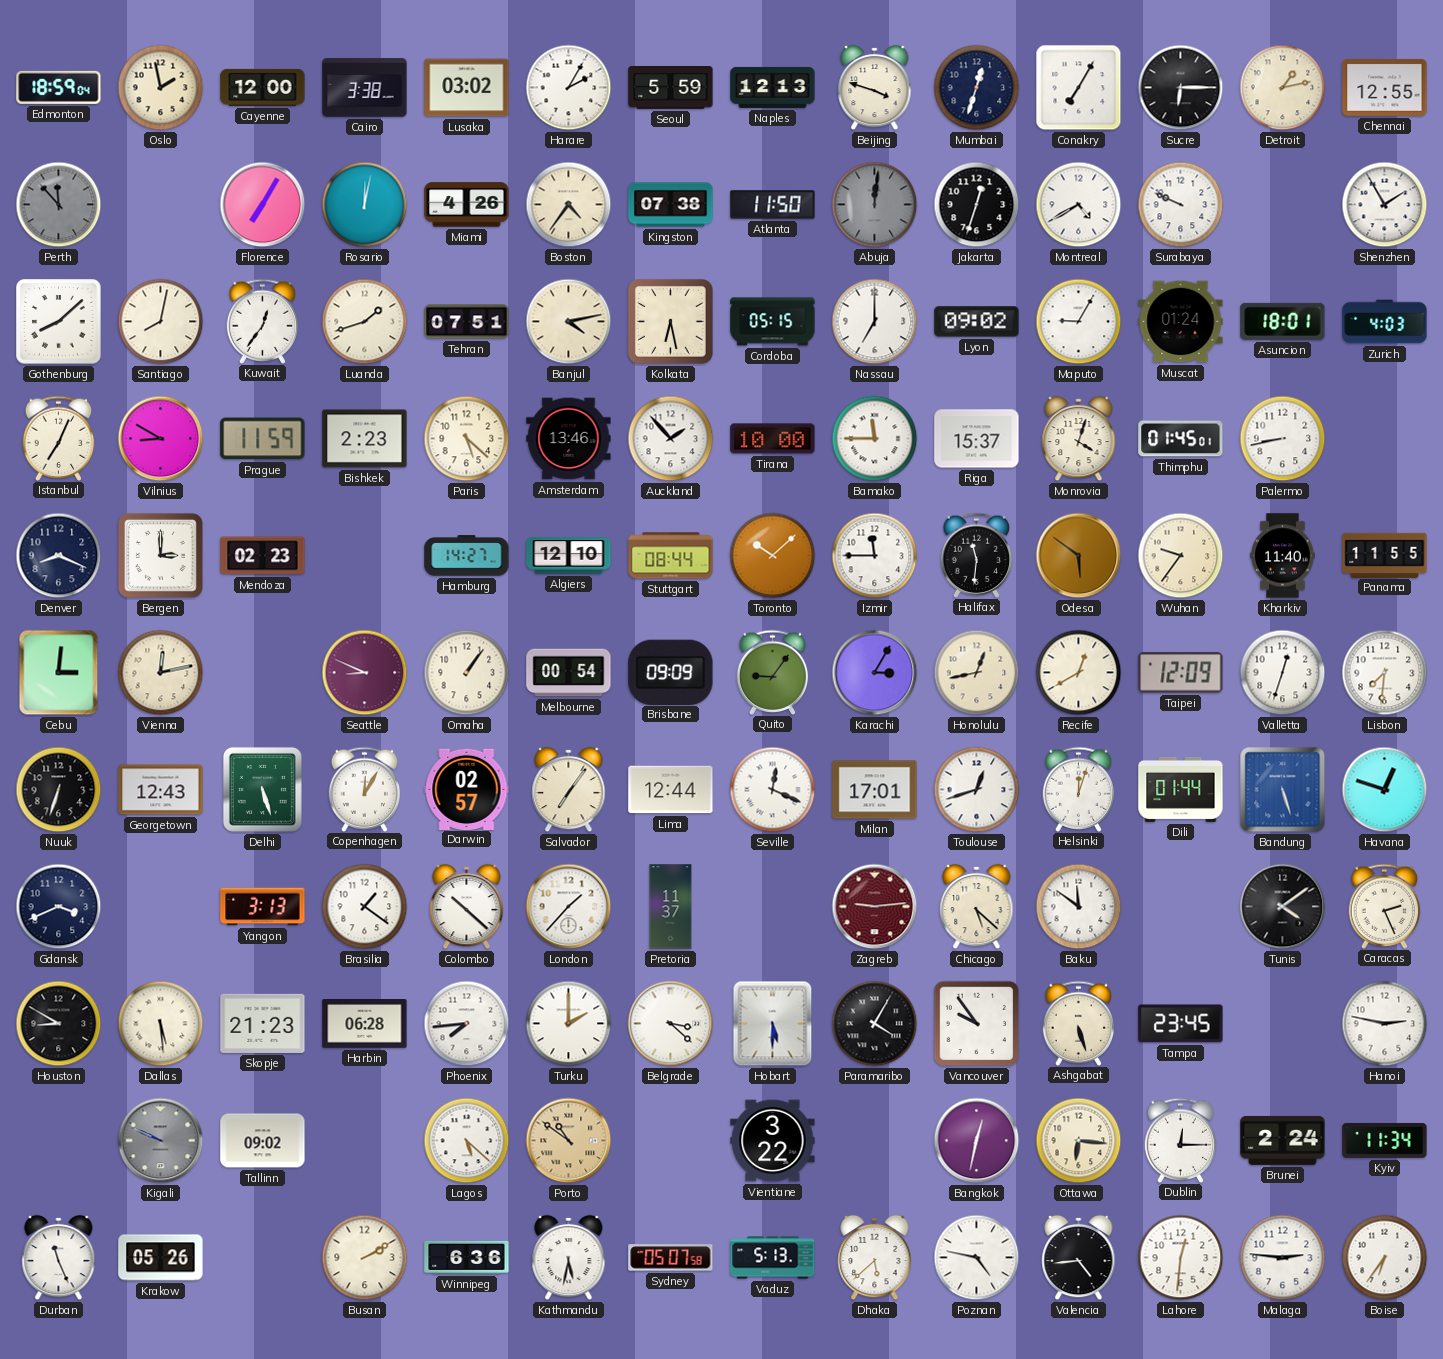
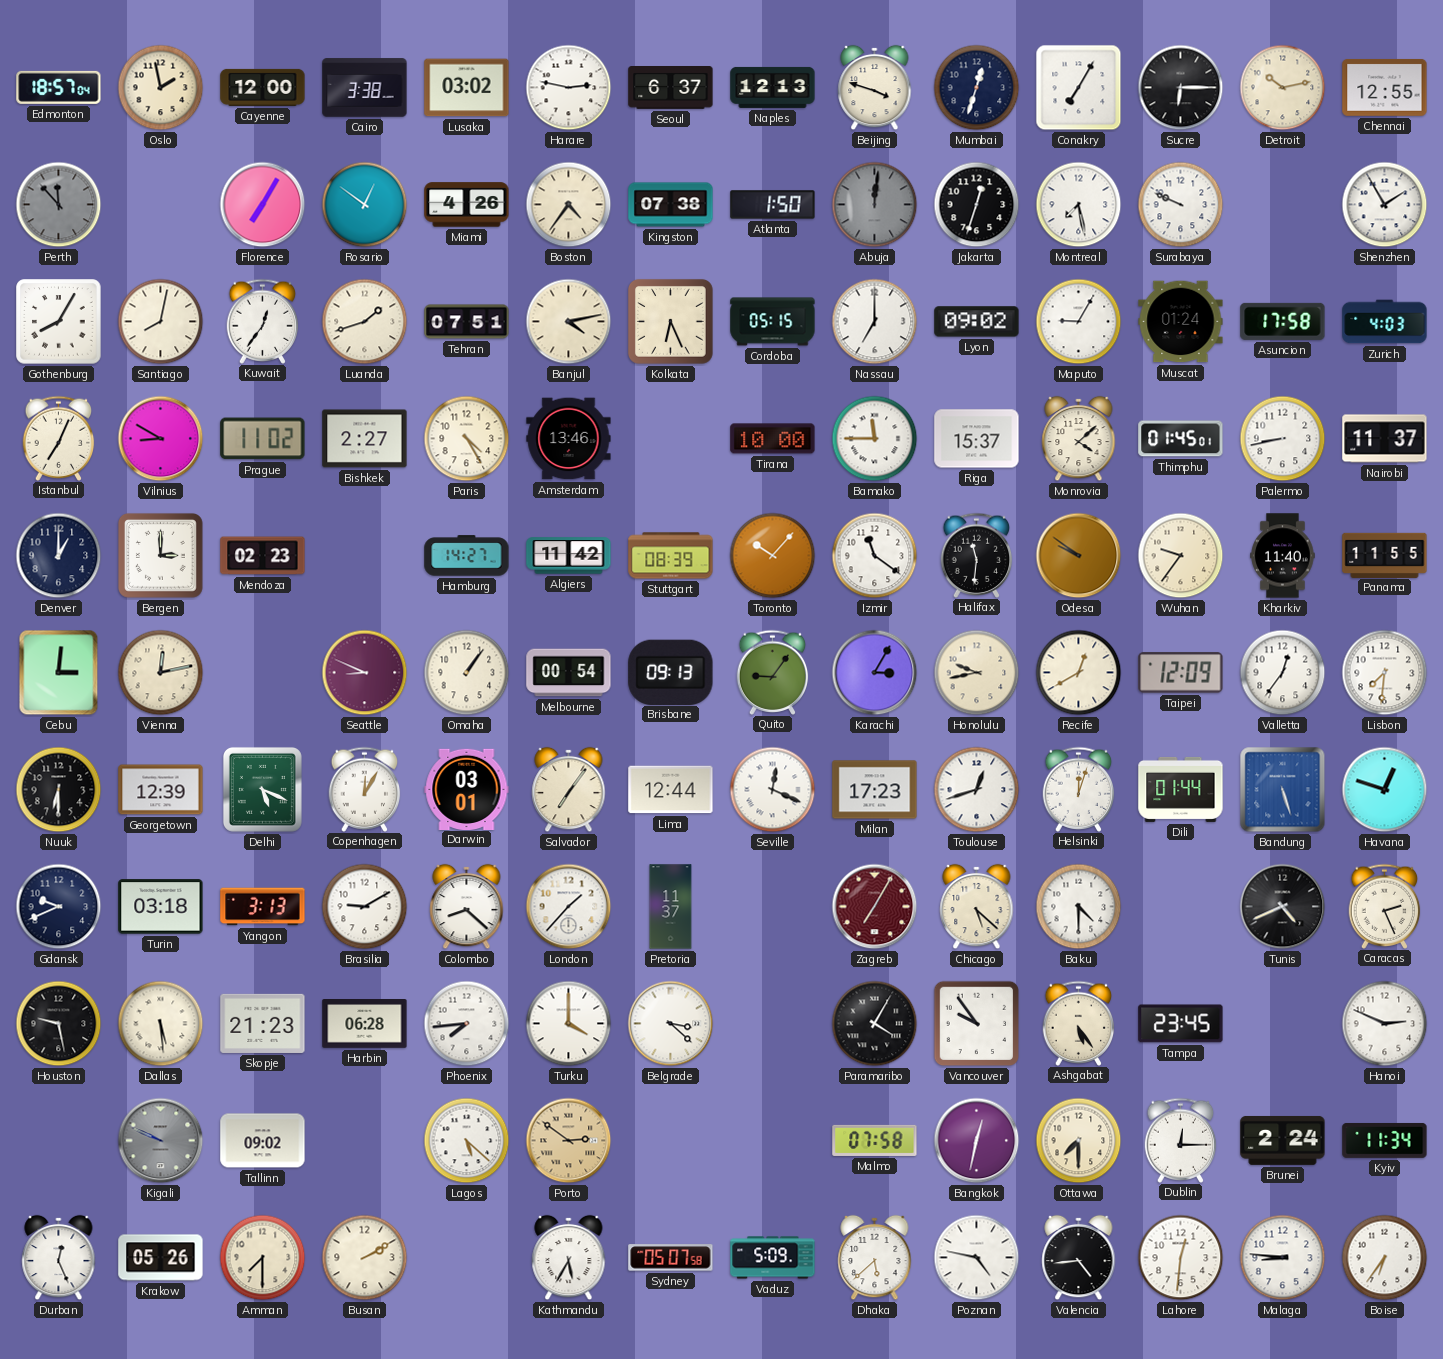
Edmonton: 18:59 -> 18:57
Harare: 2:05 -> 2:47
Seoul: 5:59 -> 6:37
Detroit: 1:13 -> 10:13
Rosario: 12:02 -> 12:51
Atlanta: 11:50 -> 1:50
Montreal: 4:40 -> 7:28
Gothenburg: 8:08 -> 8:05
Kolkata: 6:28 -> 6:26
Asuncion: 18:01 -> 17:58
Prague: 11:59 -> 11:02
Bishkek: 2:23 -> 2:27
Paris: 5:22 -> 4:25
Auckland: 1:53 -> none
Monrovia: 4:03 -> 4:08
Nairobi: none -> 11:37
Denver: 8:19 -> 1:00
Algiers: 12:10 -> 11:42
Stuttgart: 08:44 -> 08:39
Toronto: 10:08 -> 10:07
Izmir: 11:45 -> 11:21
Odesa: 5:51 -> 9:51
Brisbane: 09:09 -> 09:13
Honolulu: 12:43 -> 9:43
Valletta: 12:33 -> 12:36
Nuuk: 6:33 -> 6:30
Georgetown: 12:43 -> 12:39
Delhi: 5:27 -> 5:19
Darwin: 02:57 -> 03:01
Milan: 17:01 -> 17:23
Gdansk: 3:41 -> 9:41
Turin: none -> 03:18
Brasilia: 1:21 -> 9:10
Colombo: 10:22 -> 8:22
Zagreb: 9:14 -> 7:05
Baku: 11:51 -> 4:30
Tunis: 4:09 -> 4:41
Houston: 8:50 -> 9:28
Turku: 2:00 -> 4:00
Hobart: 5:30 -> none
Ashgabat: 5:27 -> 5:24
Hanoi: 2:47 -> 2:49
Porto: 10:51 -> 2:51
Vientiane: 3:22 -> none
Malmo: none -> 07:58
Ottawa: 6:16 -> 7:30
Durban: 11:26 -> 12:26
Amman: none -> 7:30
Winnipeg: 6:36 -> none
Kathmandu: 5:32 -> 5:35
Vaduz: 5:13 -> 5:09
Malaga: 2:46 -> 8:46
